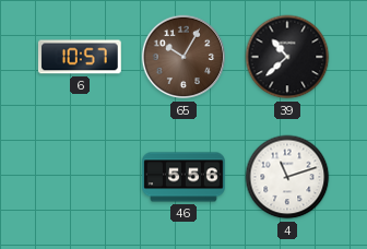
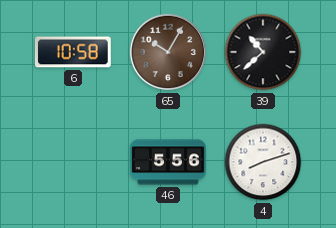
6: 10:57 -> 10:58
4: 11:12 -> 8:12
